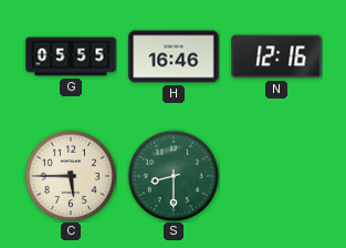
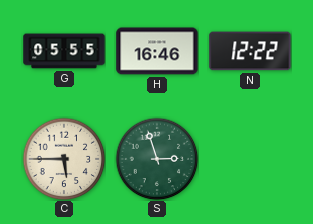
N: 12:16 -> 12:22
S: 8:30 -> 2:57
